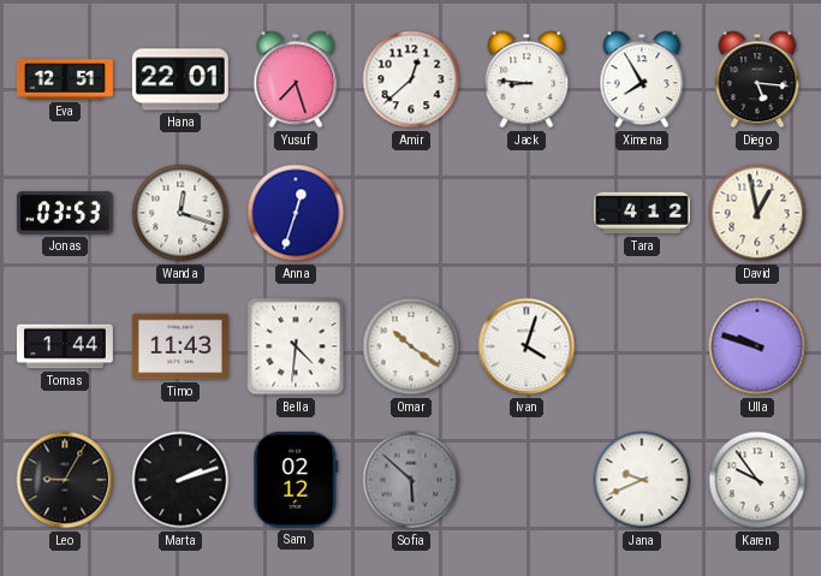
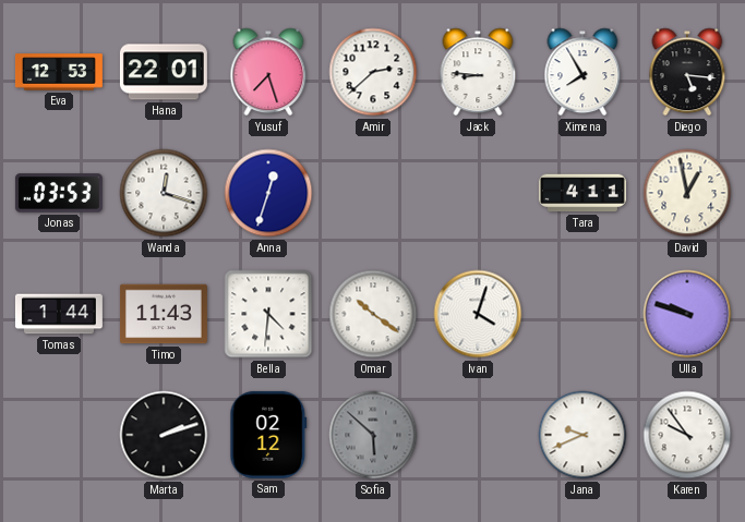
Eva: 12:51 -> 12:53
Amir: 12:38 -> 2:38
Tara: 4:12 -> 4:11
Leo: 9:05 -> none
